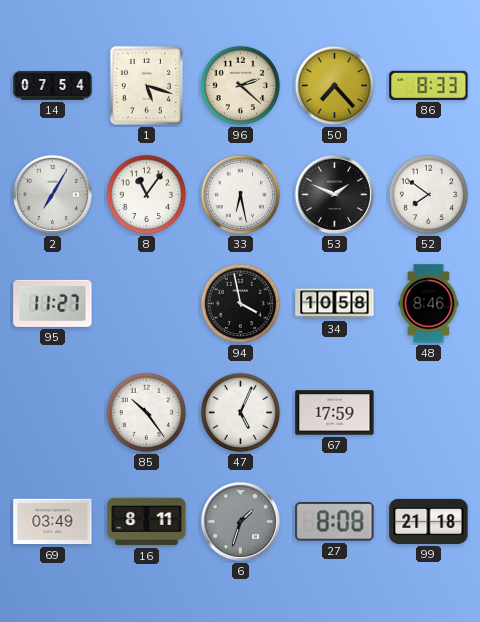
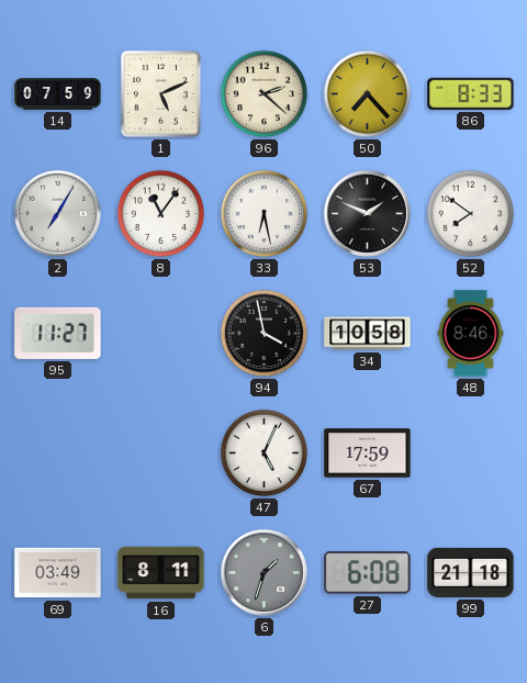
14: 07:54 -> 07:59
1: 5:18 -> 5:11
85: 10:24 -> none
27: 8:08 -> 6:08
